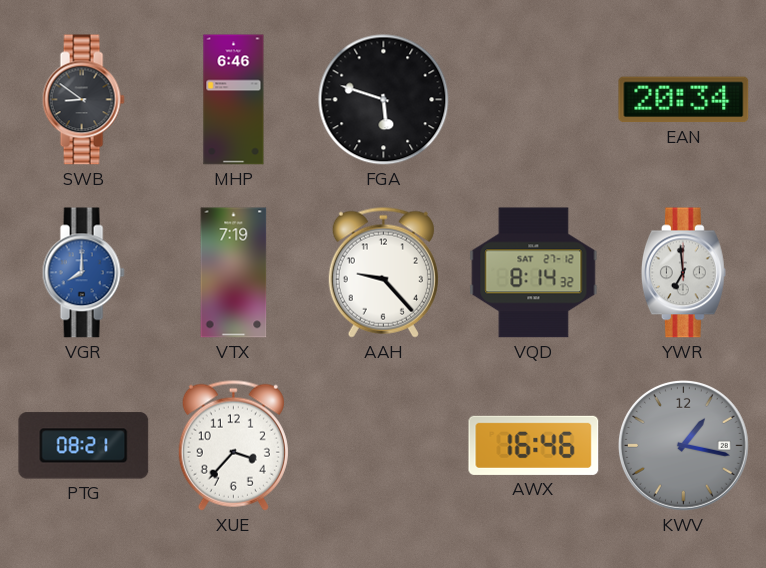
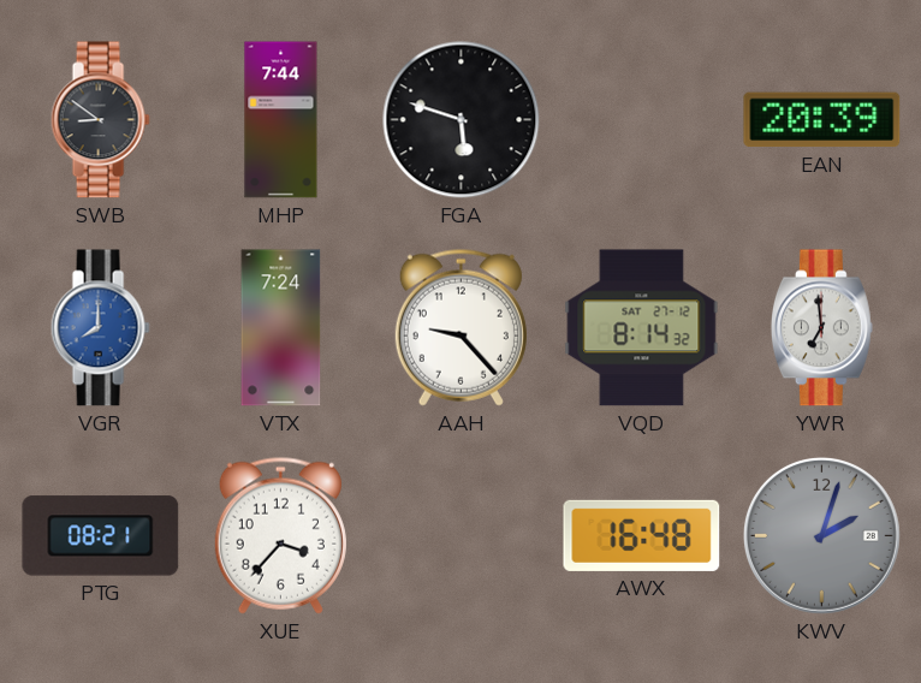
MHP: 6:46 -> 7:44
EAN: 20:34 -> 20:39
VTX: 7:19 -> 7:24
AWX: 16:46 -> 16:48
KWV: 1:17 -> 2:03
